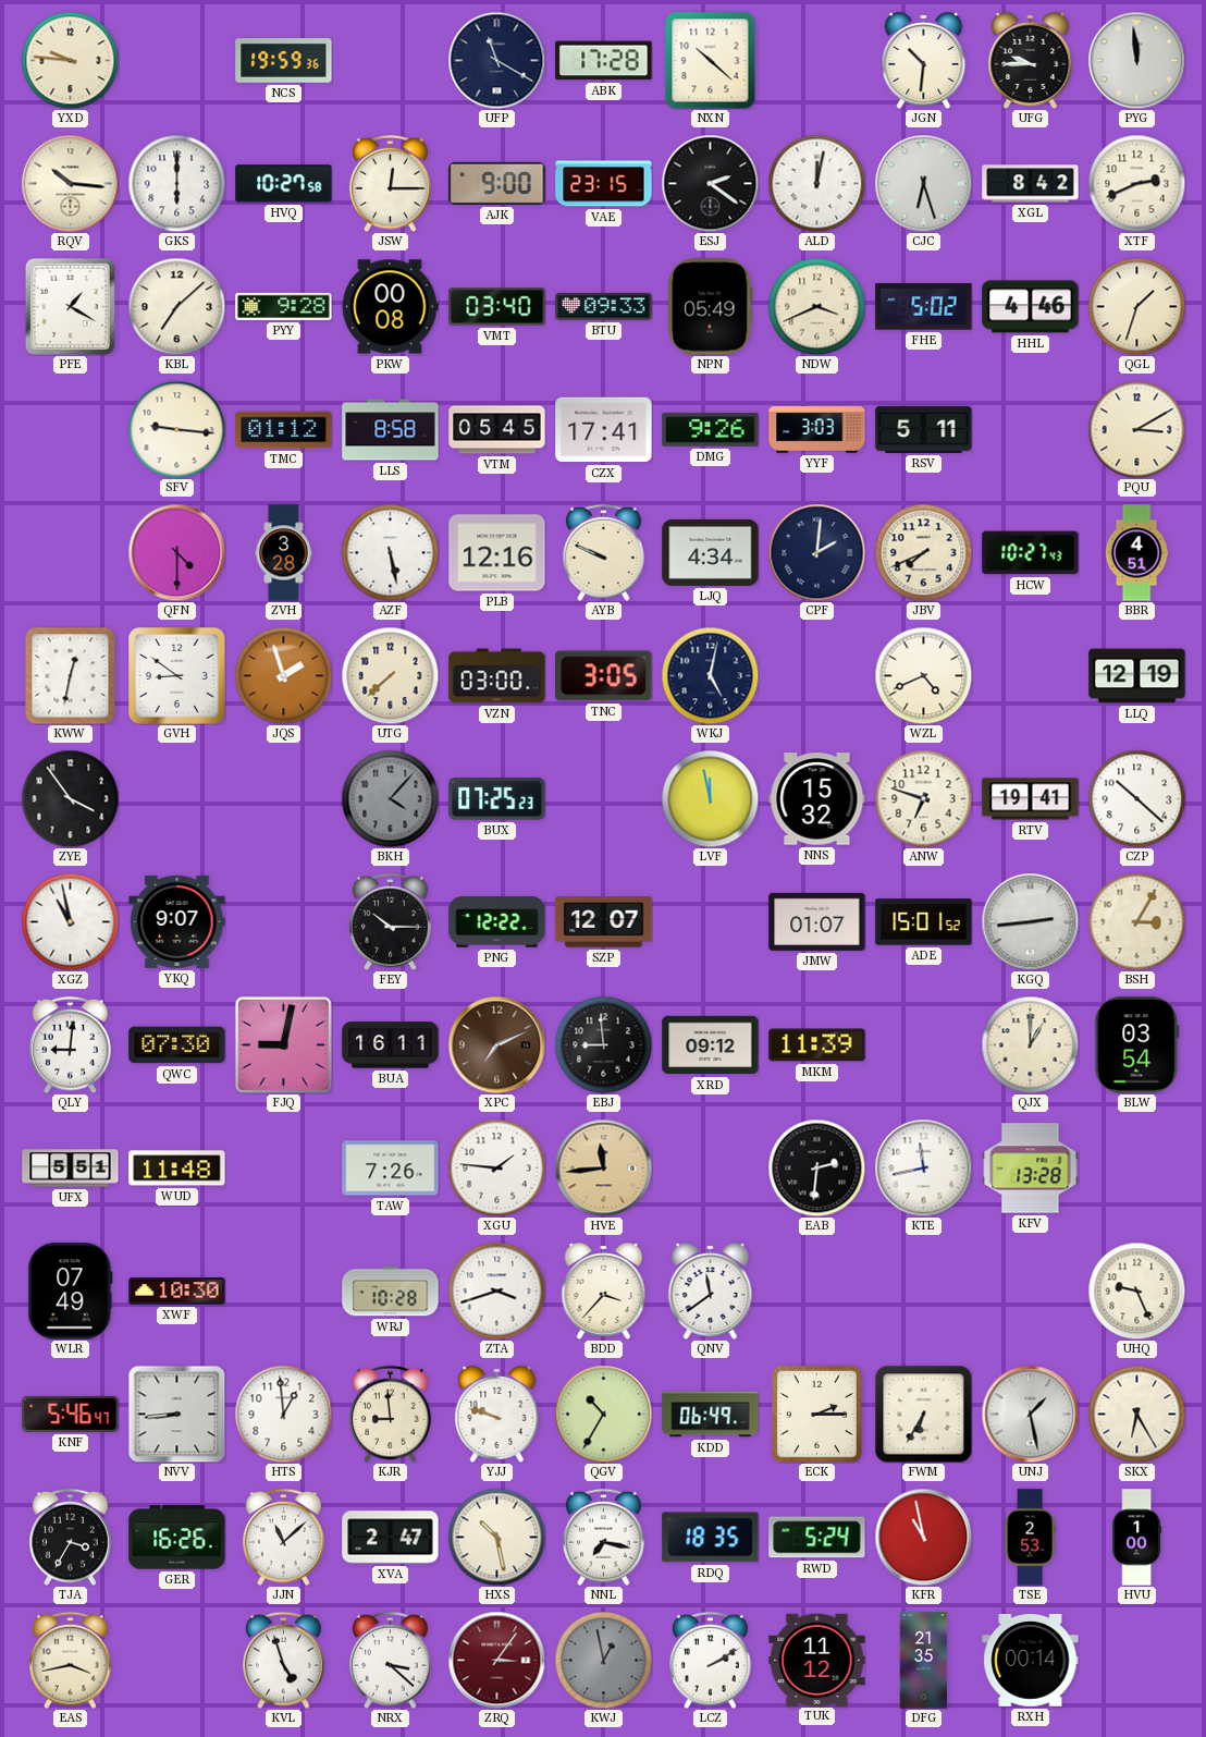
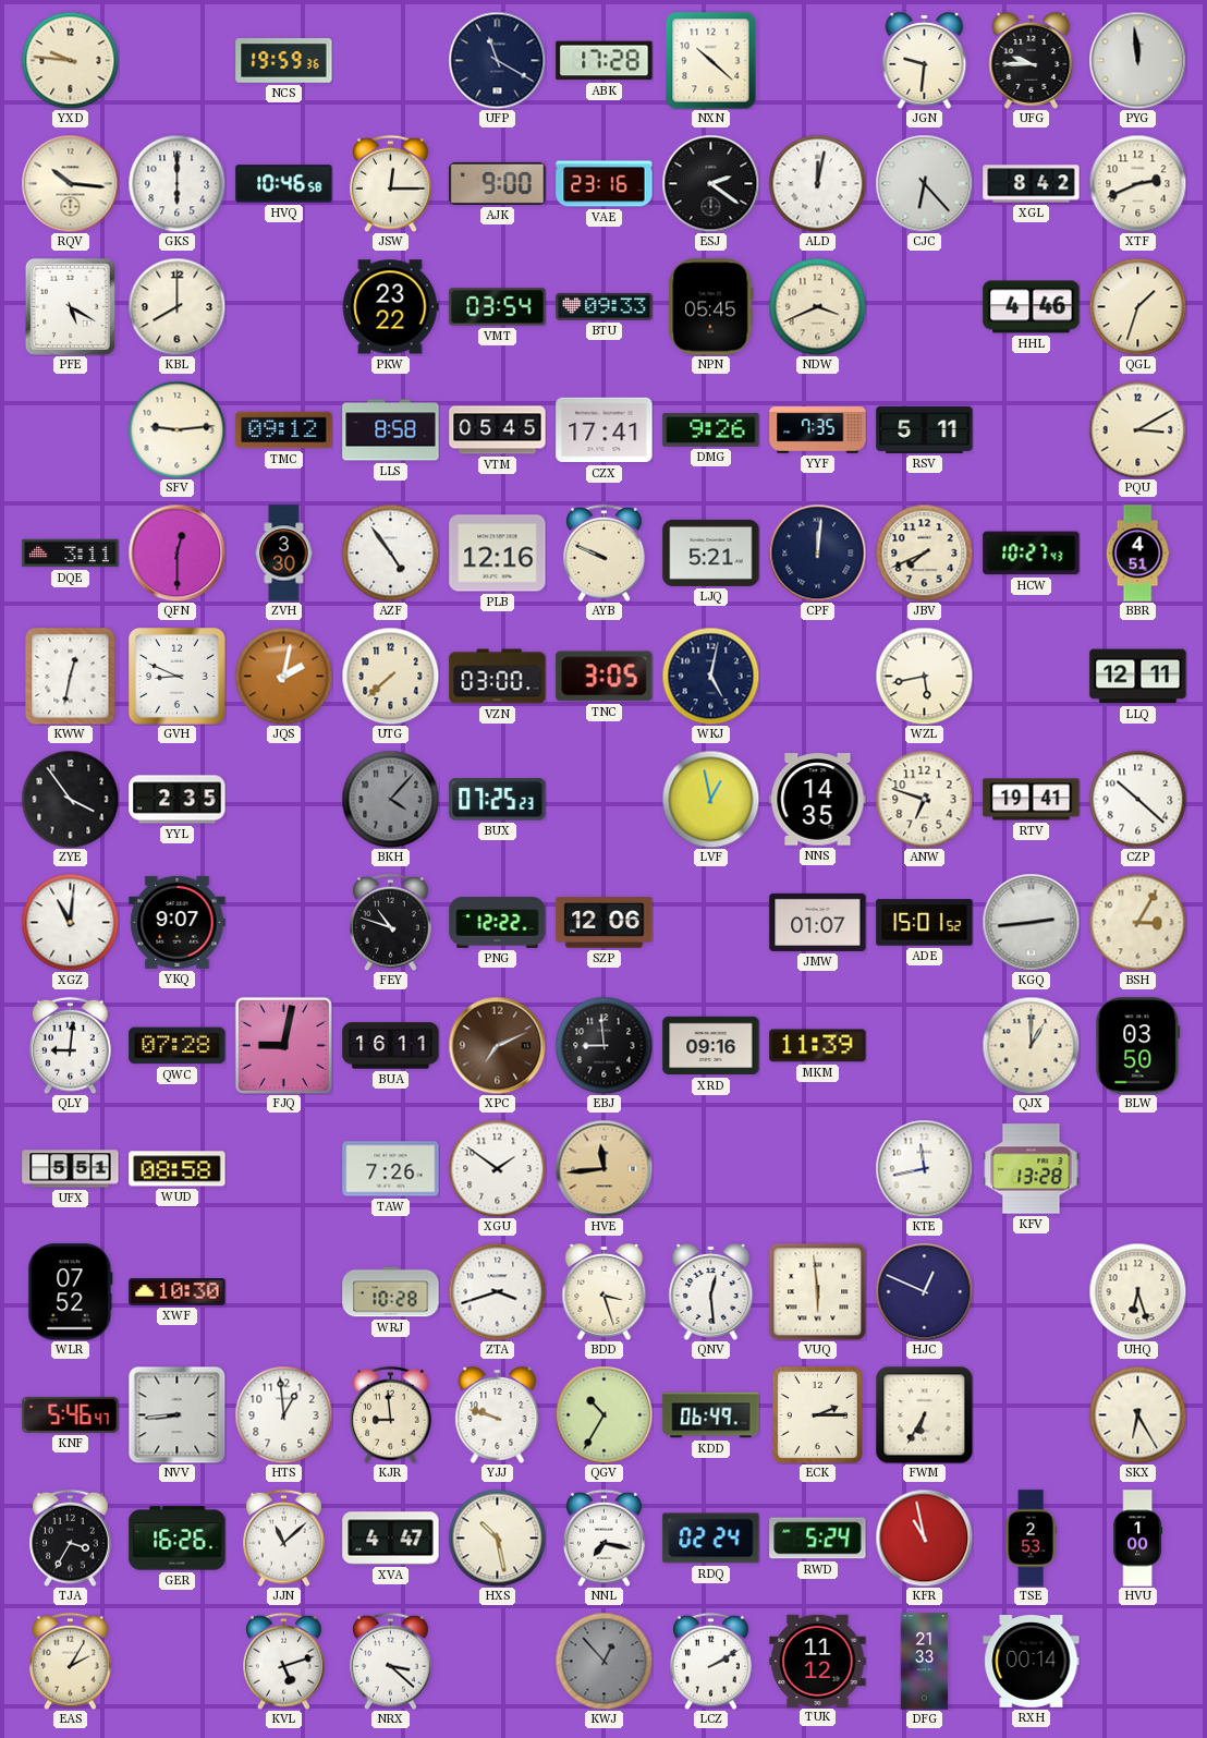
JGN: 10:31 -> 9:31
HVQ: 10:27 -> 10:46
VAE: 23:15 -> 23:16
CJC: 6:27 -> 6:23
PFE: 1:20 -> 5:20
KBL: 7:08 -> 8:00
PYY: 9:28 -> none
PKW: 00:08 -> 23:22
VMT: 03:40 -> 03:54
NPN: 05:49 -> 05:45
FHE: 5:02 -> none
SFV: 9:16 -> 9:14
TMC: 01:12 -> 09:12
YYF: 3:03 -> 7:35
DQE: none -> 3:11
QFN: 4:30 -> 12:30
ZVH: 3:28 -> 3:30
AZF: 5:28 -> 4:54
LJQ: 4:34 -> 5:21
CPF: 2:01 -> 12:01
GVH: 8:51 -> 8:49
JQS: 1:57 -> 2:02
WZL: 4:41 -> 5:43
LLQ: 12:19 -> 12:11
YYL: none -> 2:35
LVF: 11:58 -> 12:58
NNS: 15:32 -> 14:35
XGZ: 10:58 -> 11:01
FEY: 10:15 -> 10:48
SZP: 12:07 -> 12:06
QWC: 07:30 -> 07:28
XRD: 09:12 -> 09:16
BLW: 03:54 -> 03:50
WUD: 11:48 -> 08:58
XGU: 1:46 -> 1:51
EAB: 2:31 -> none
WLR: 07:49 -> 07:52
BDD: 3:37 -> 3:27
QNV: 11:39 -> 12:29
VUQ: none -> 5:59
HJC: none -> 12:49
UHQ: 9:26 -> 6:27
UNJ: 1:28 -> none
XVA: 2:47 -> 4:47
RDQ: 18:35 -> 02:24
EAS: 3:43 -> 2:05
KVL: 4:57 -> 5:12
ZRQ: 3:06 -> none
KWJ: 12:58 -> 12:53
DFG: 21:35 -> 21:33
